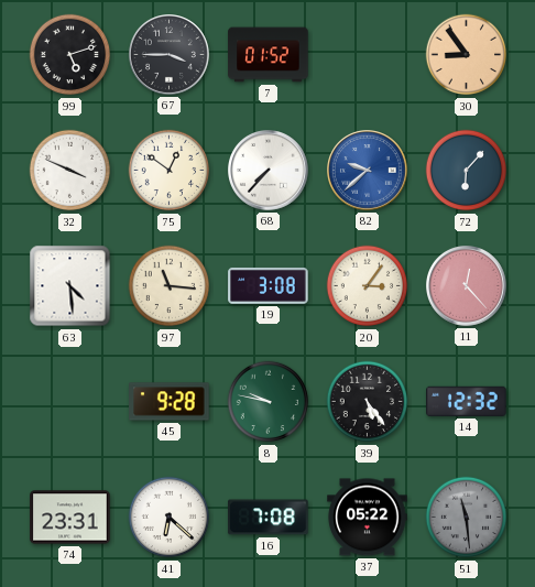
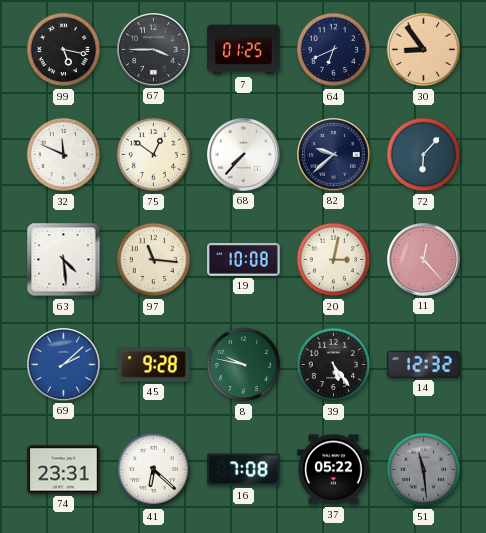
99: 5:12 -> 5:17
7: 01:52 -> 01:25
64: none -> 6:41
32: 3:49 -> 11:49
82 dial: blue -> navy
19: 3:08 -> 10:08
20: 3:06 -> 3:02
69: none -> 2:08
